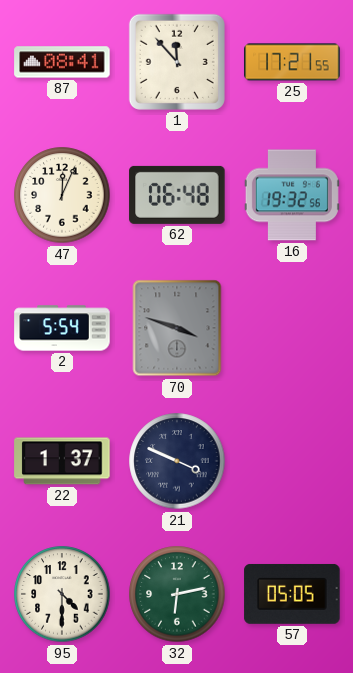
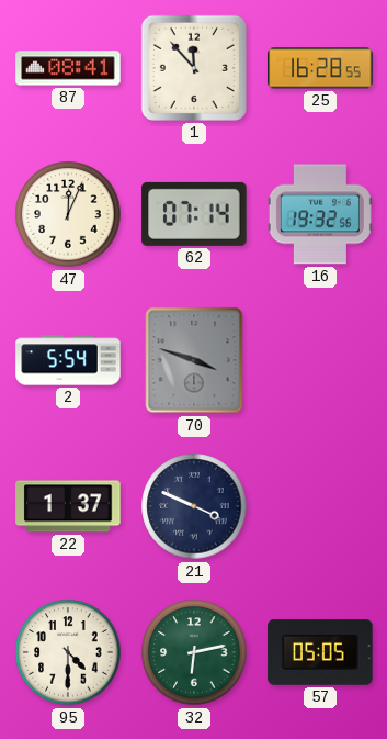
25: 17:21 -> 16:28
62: 06:48 -> 07:14
